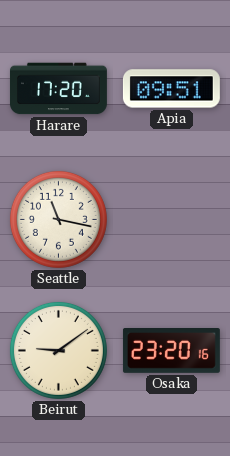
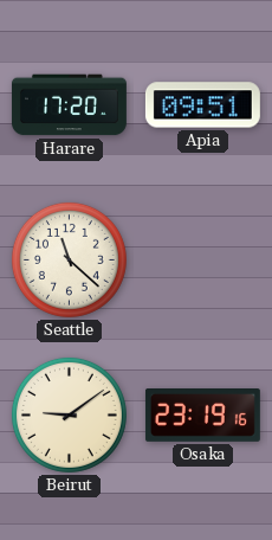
Seattle: 11:17 -> 11:22
Osaka: 23:20 -> 23:19
